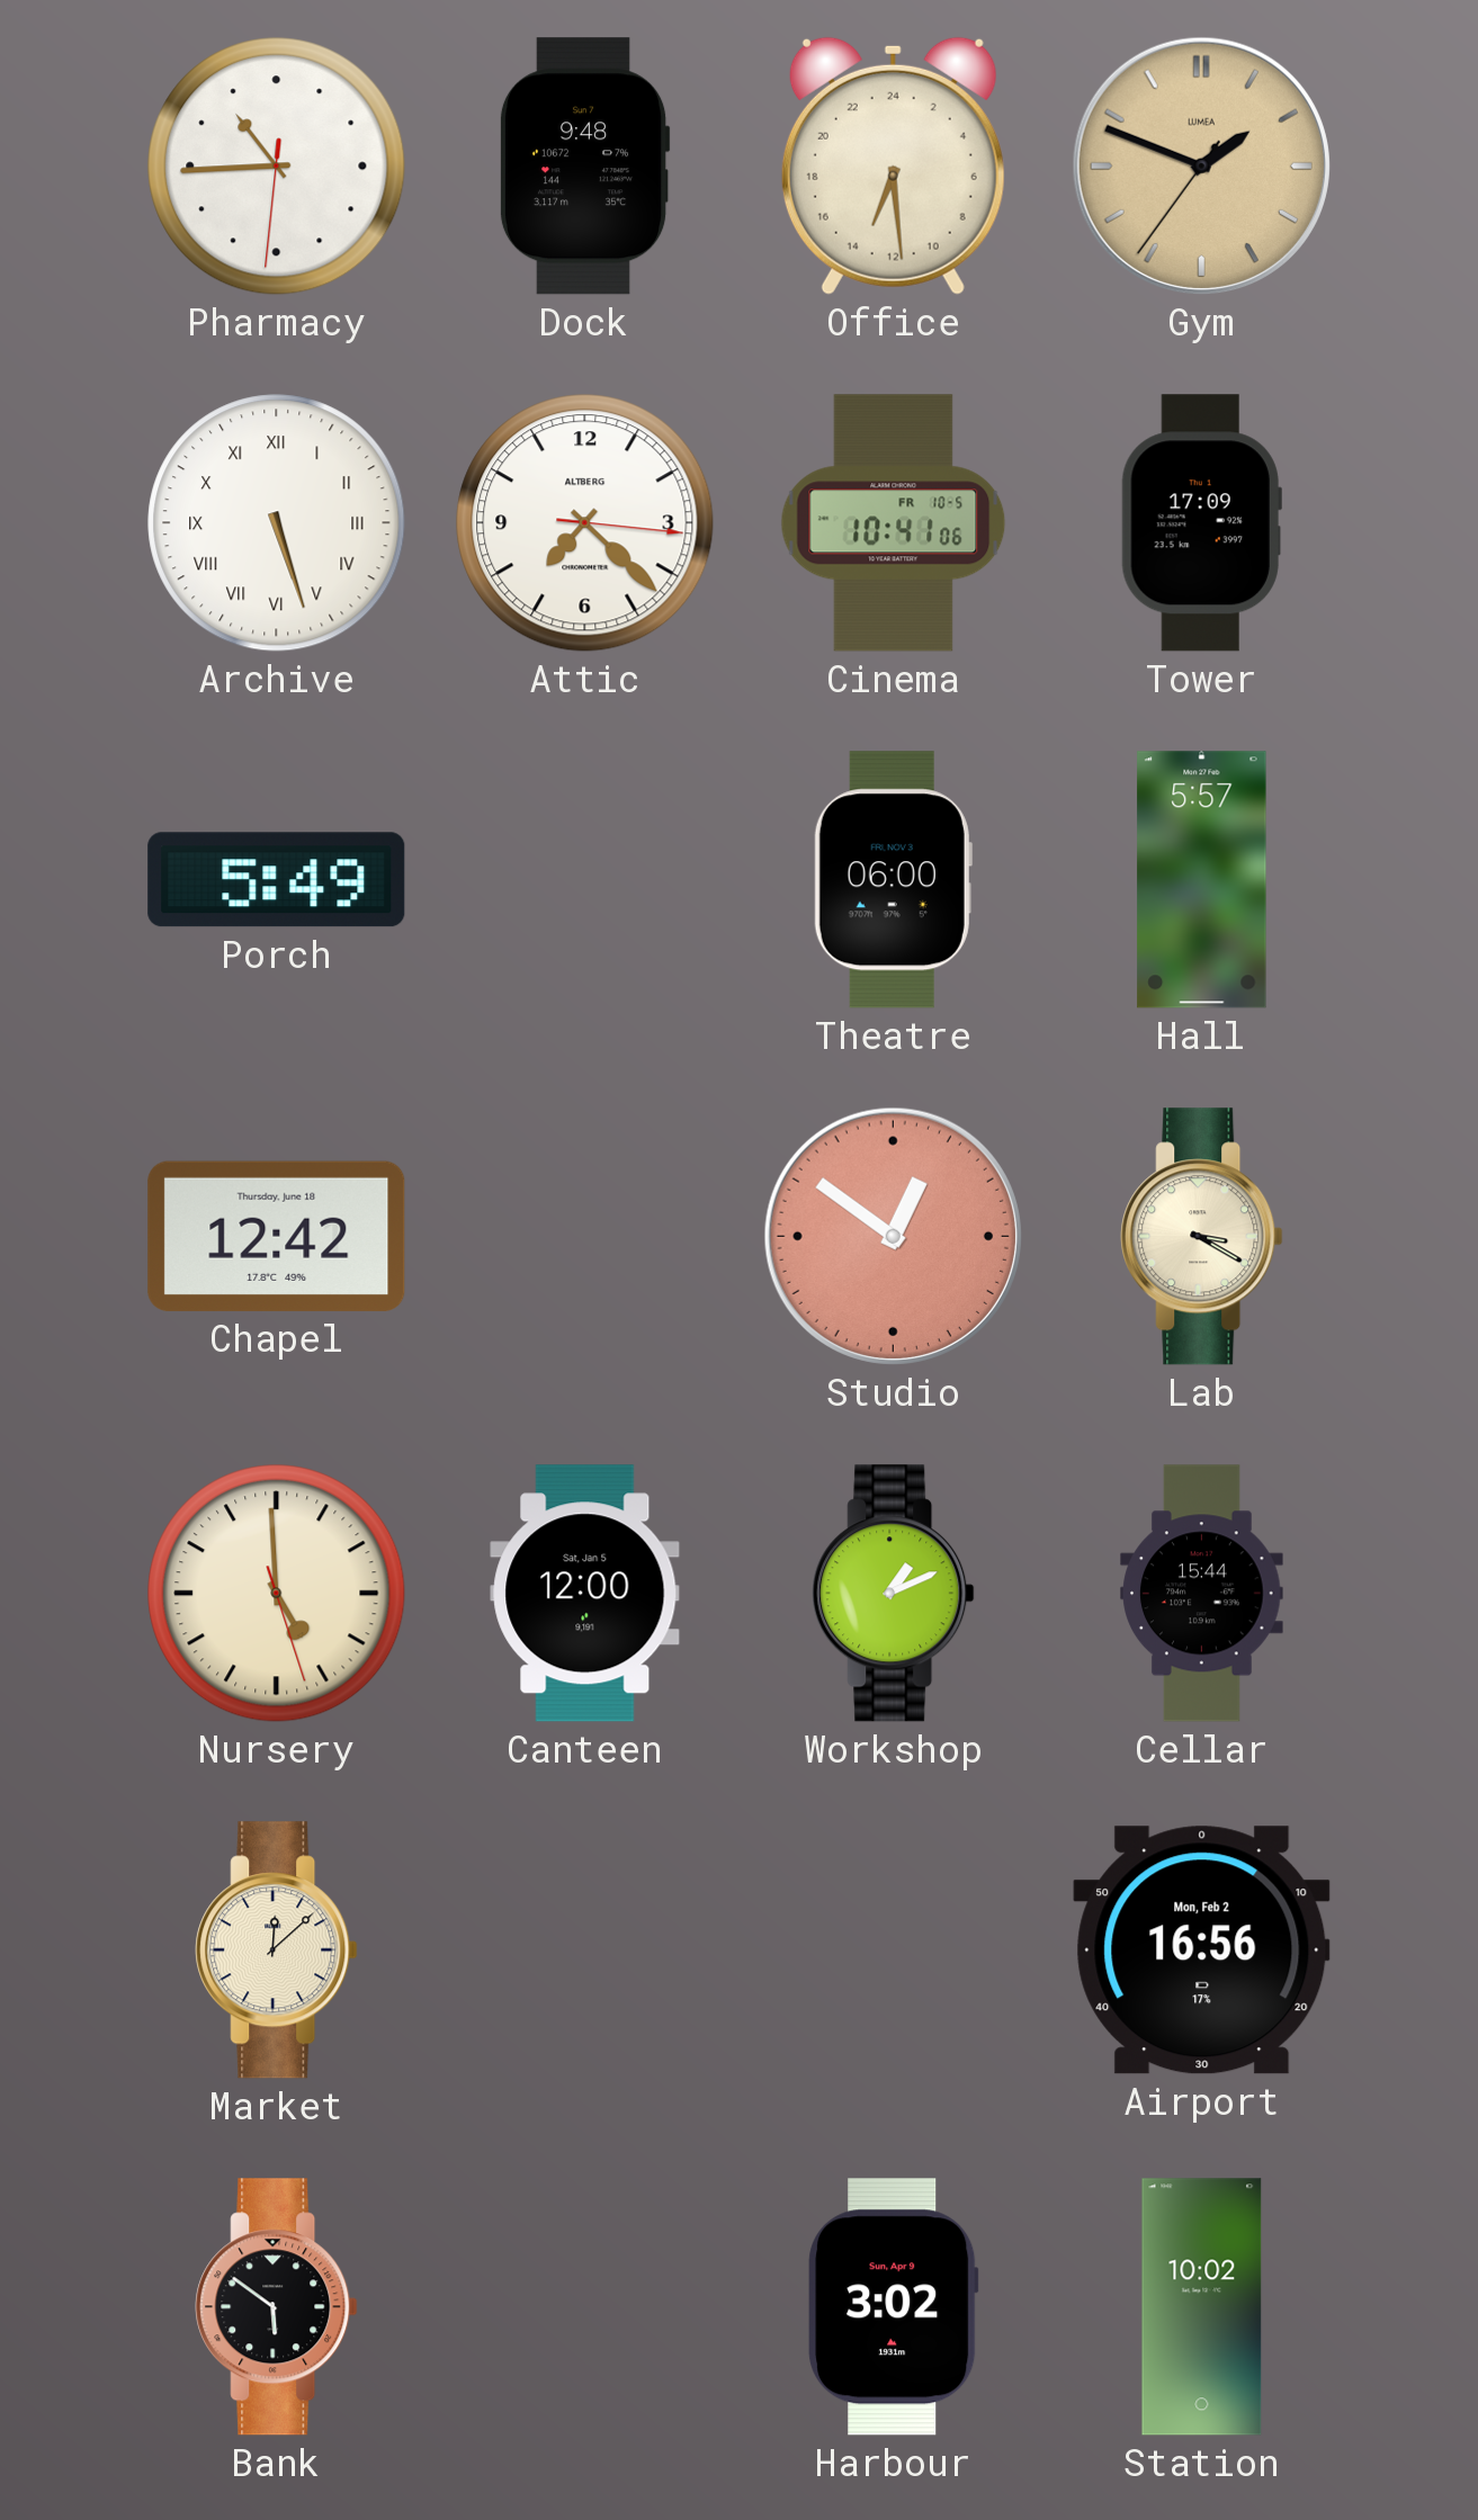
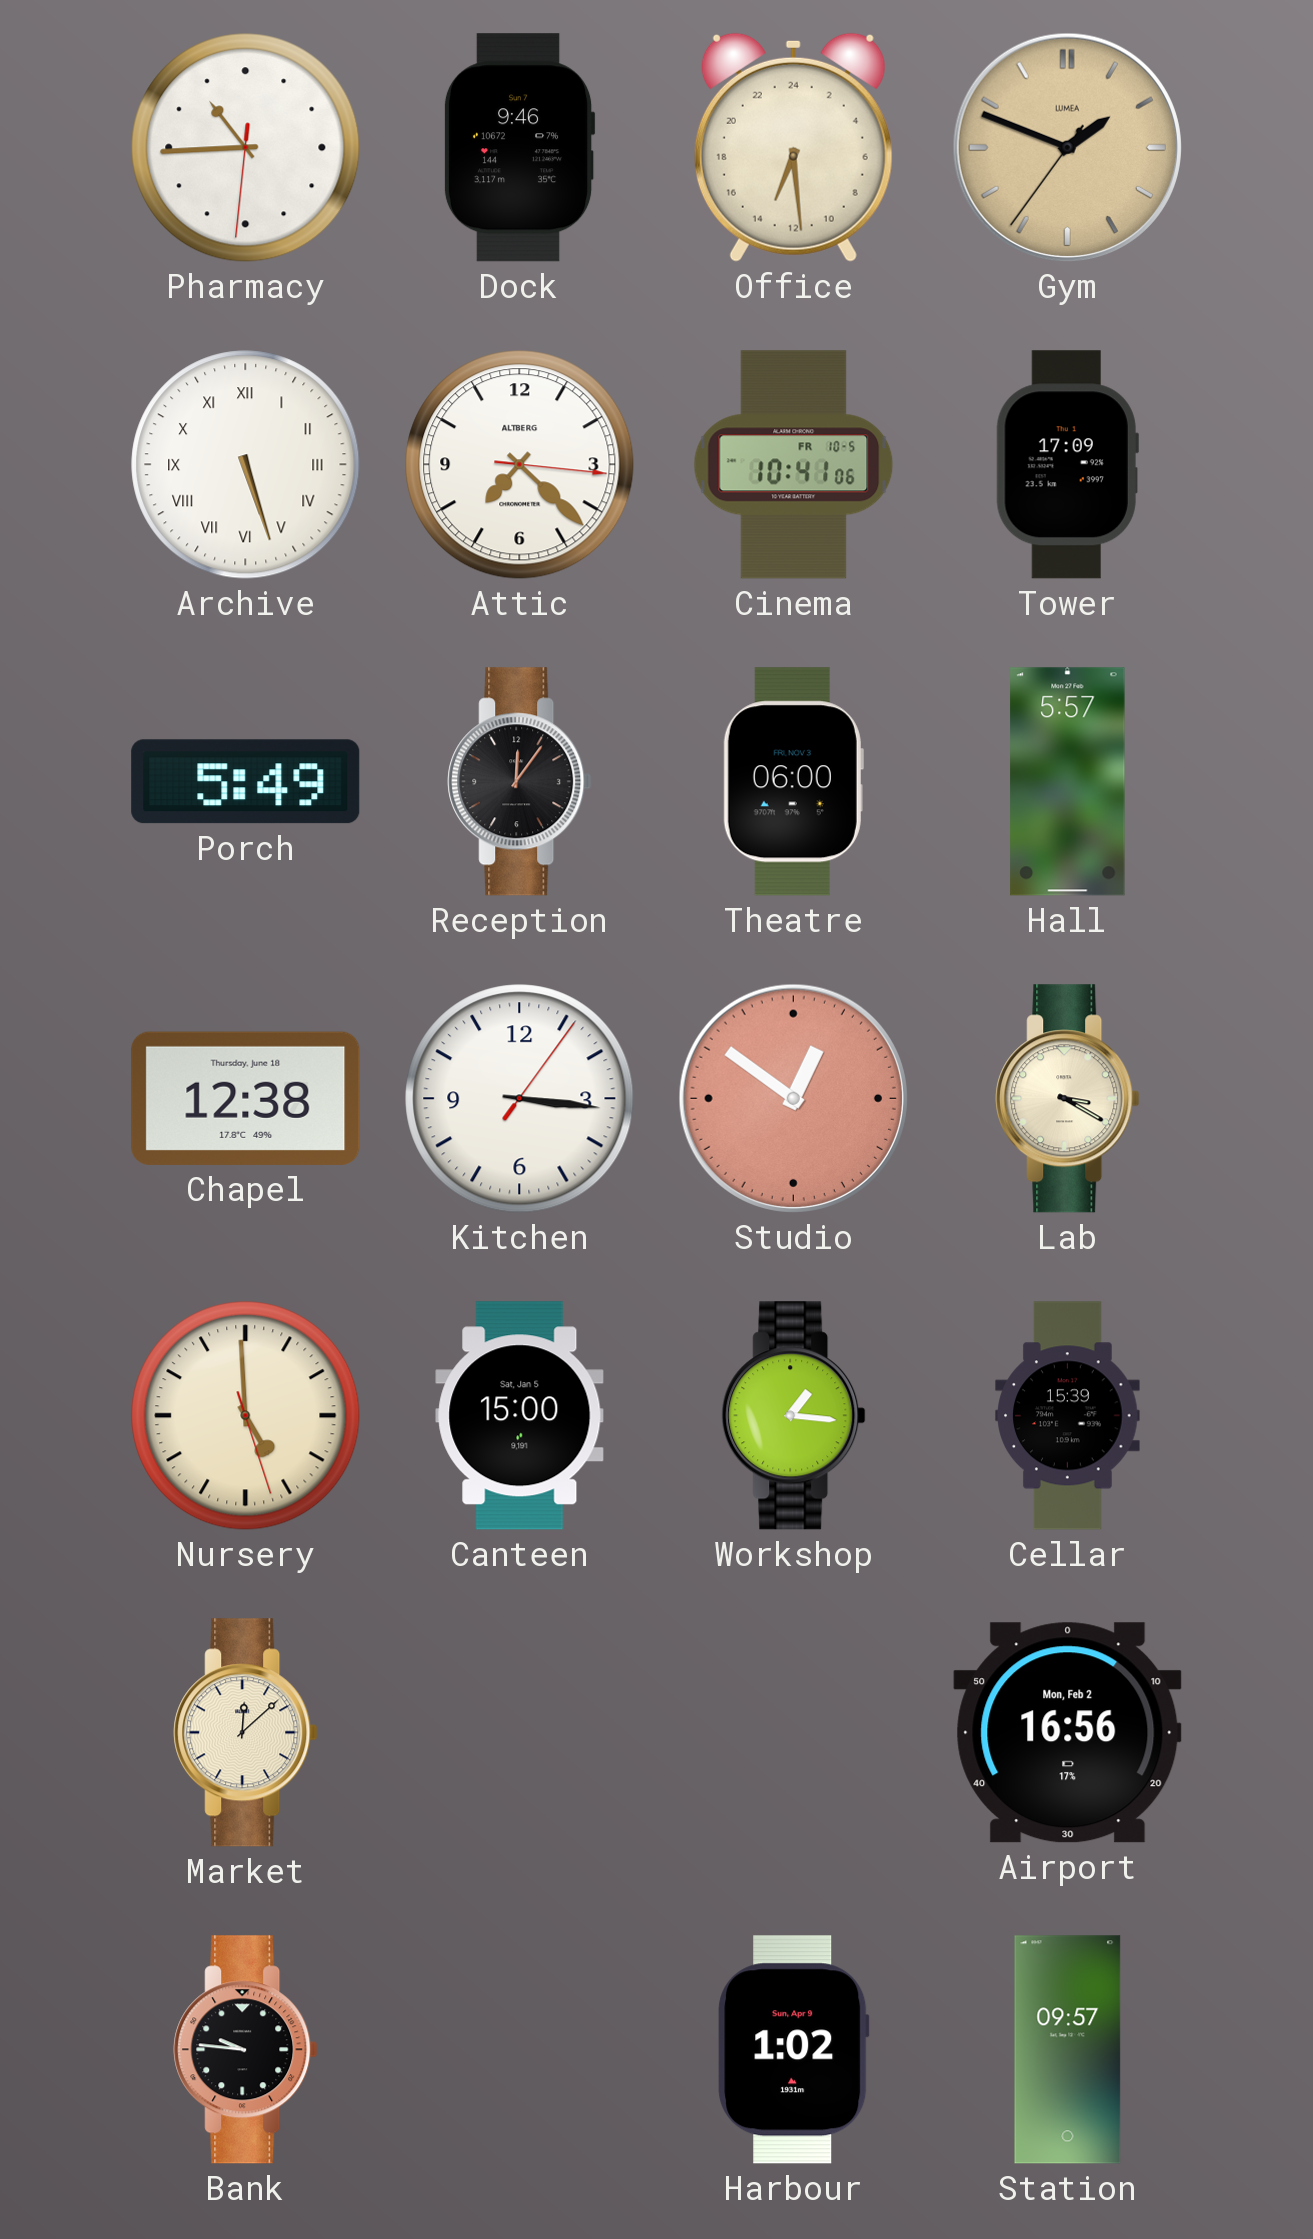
Dock: 9:48 -> 9:46
Reception: none -> 12:06
Chapel: 12:42 -> 12:38
Kitchen: none -> 3:16
Canteen: 12:00 -> 15:00
Workshop: 1:11 -> 1:16
Cellar: 15:44 -> 15:39
Bank: 5:51 -> 9:46
Harbour: 3:02 -> 1:02
Station: 10:02 -> 09:57
